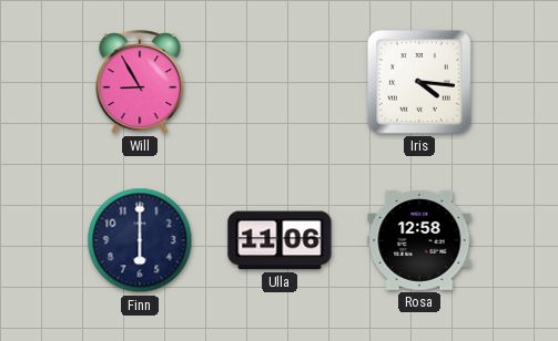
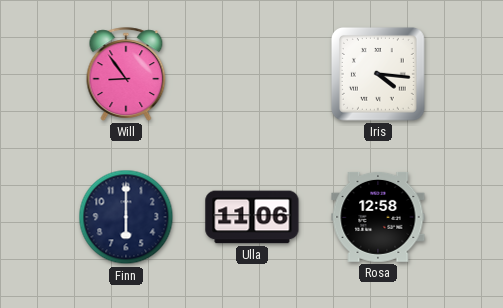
Will: 8:55 -> 8:54
